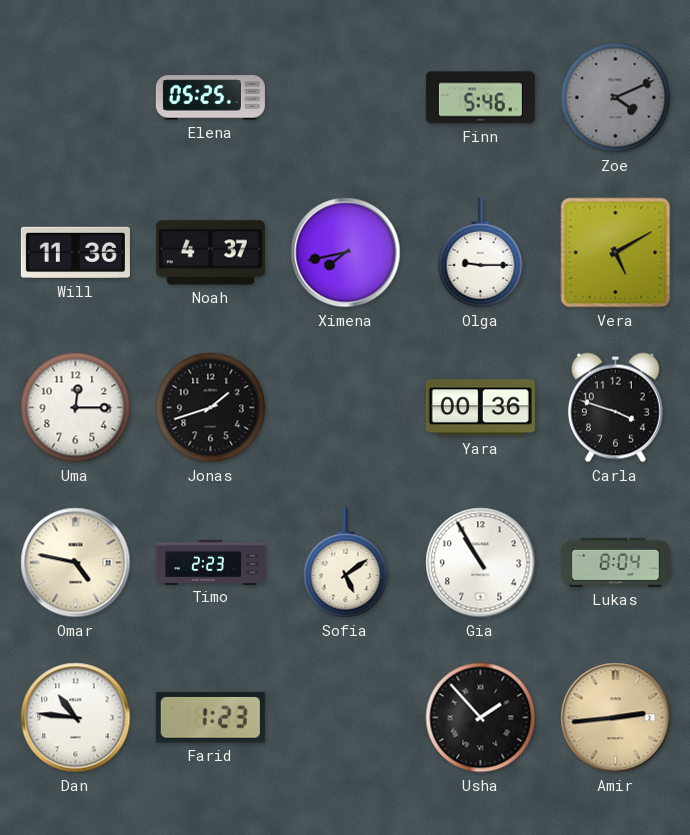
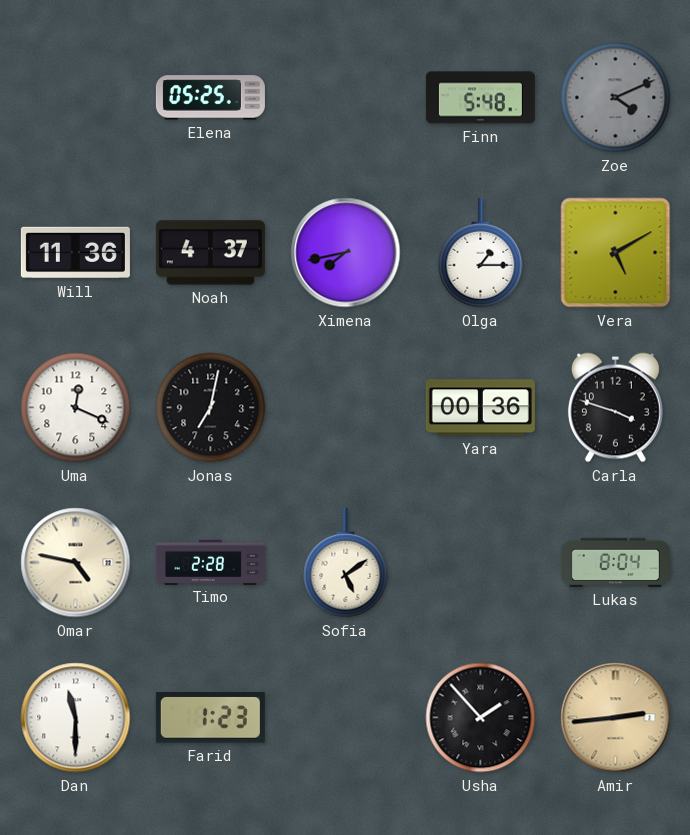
Finn: 5:46 -> 5:48
Olga: 9:15 -> 1:15
Uma: 12:15 -> 12:19
Jonas: 1:42 -> 7:02
Timo: 2:23 -> 2:28
Gia: 10:55 -> none
Dan: 10:46 -> 11:30
